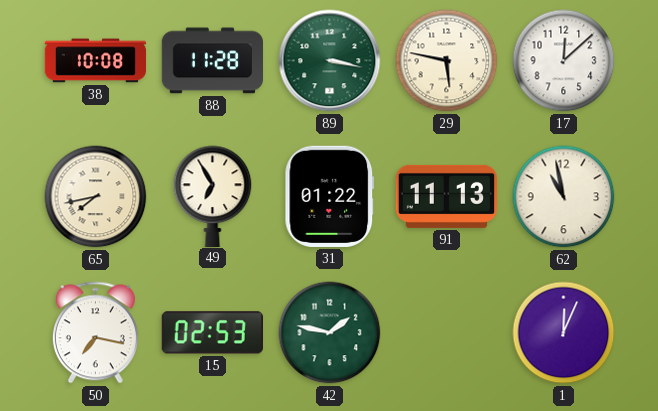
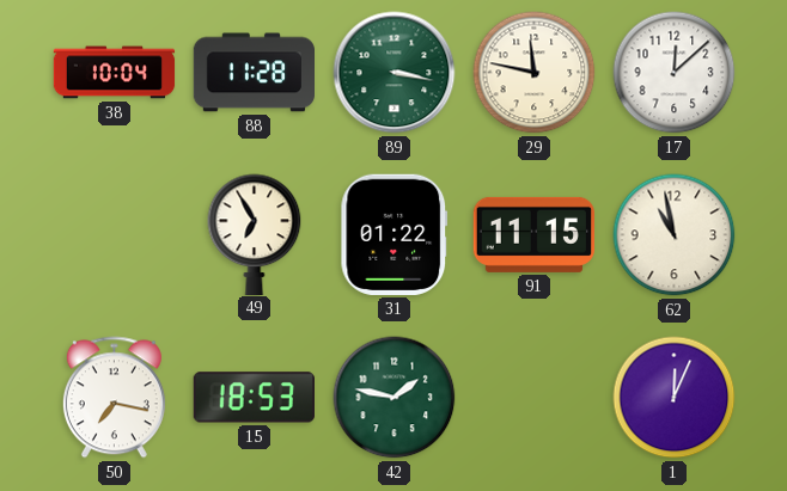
38: 10:08 -> 10:04
29: 5:47 -> 11:47
65: 7:43 -> none
91: 11:13 -> 11:15
15: 02:53 -> 18:53
